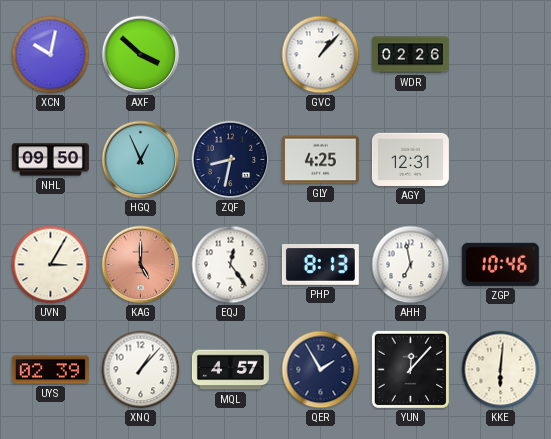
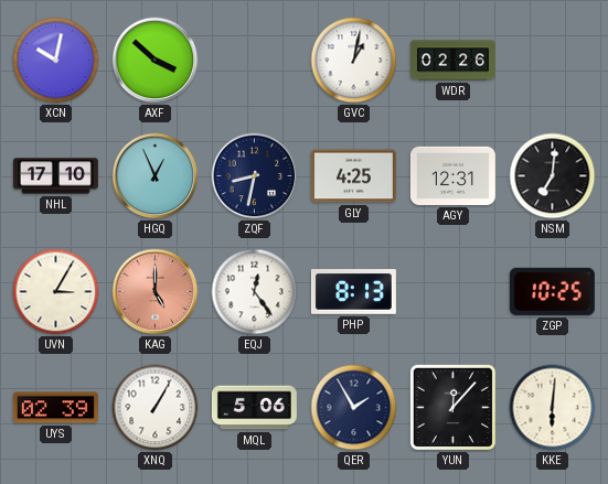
GVC: 1:07 -> 1:02
NHL: 09:50 -> 17:10
NSM: none -> 7:01
AHH: 6:58 -> none
ZGP: 10:46 -> 10:25
XNQ: 1:07 -> 1:05
MQL: 4:57 -> 5:06
